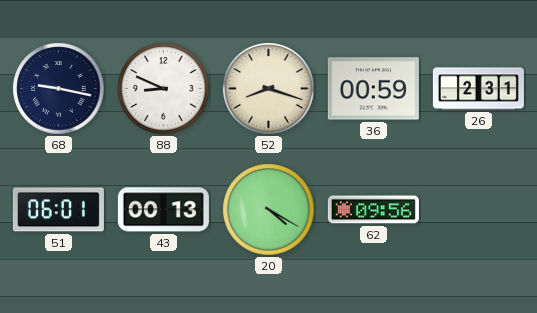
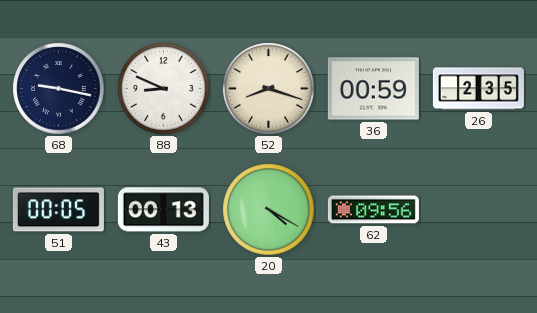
26: 2:31 -> 2:35
51: 06:01 -> 00:05
